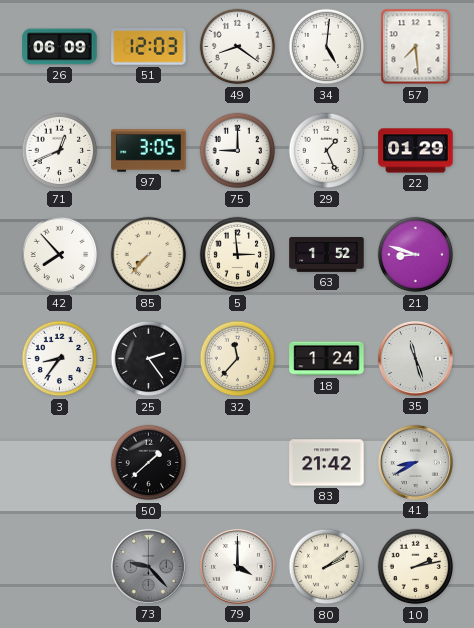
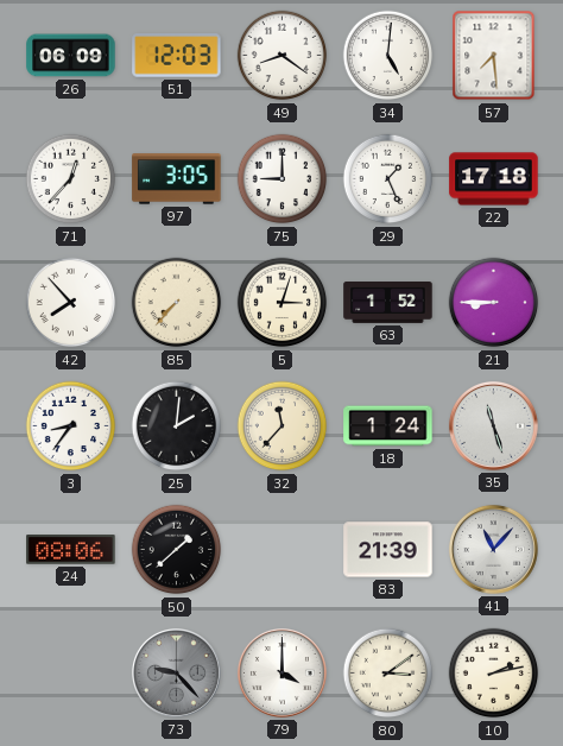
71: 12:41 -> 12:37
22: 01:29 -> 17:18
5: 2:59 -> 3:03
21: 8:48 -> 8:45
25: 2:24 -> 2:01
24: none -> 08:06
83: 21:42 -> 21:39
41: 8:40 -> 11:07
80: 2:09 -> 3:09
